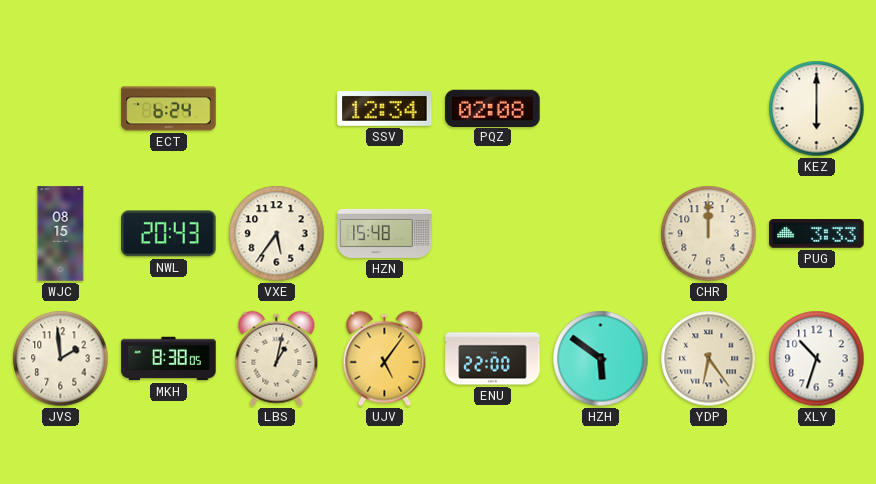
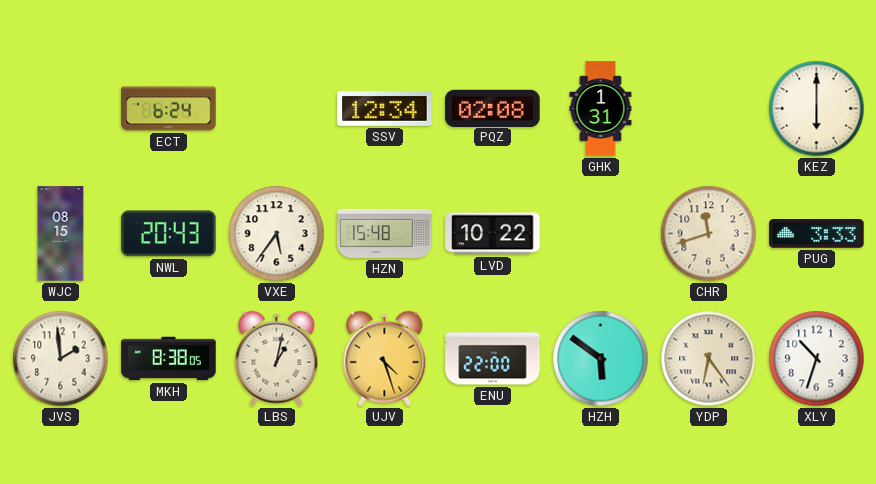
GHK: none -> 1:31
LVD: none -> 10:22
CHR: 12:00 -> 11:42
UJV: 5:06 -> 4:27
